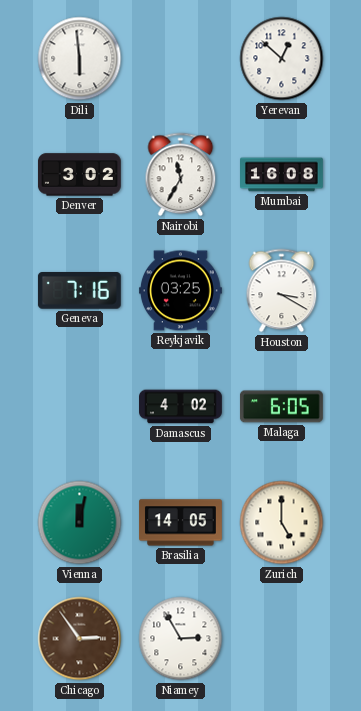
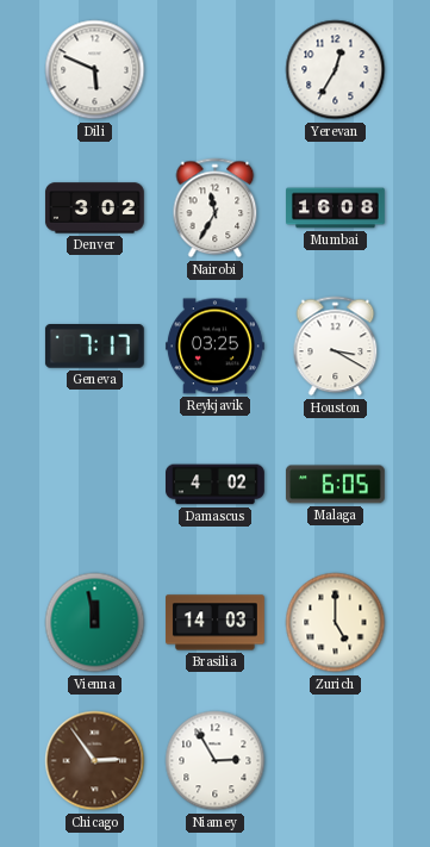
Dili: 5:59 -> 5:49
Yerevan: 12:52 -> 12:35
Geneva: 7:16 -> 7:17
Vienna: 12:02 -> 11:58
Brasilia: 14:05 -> 14:03
